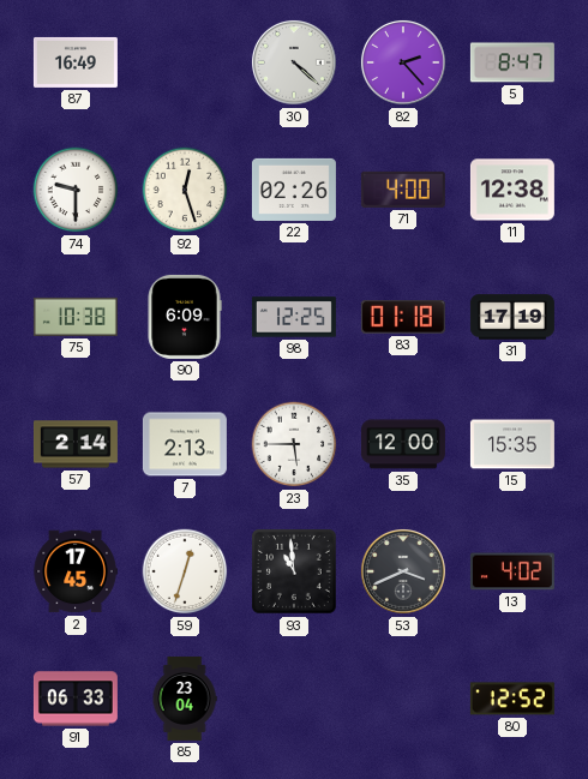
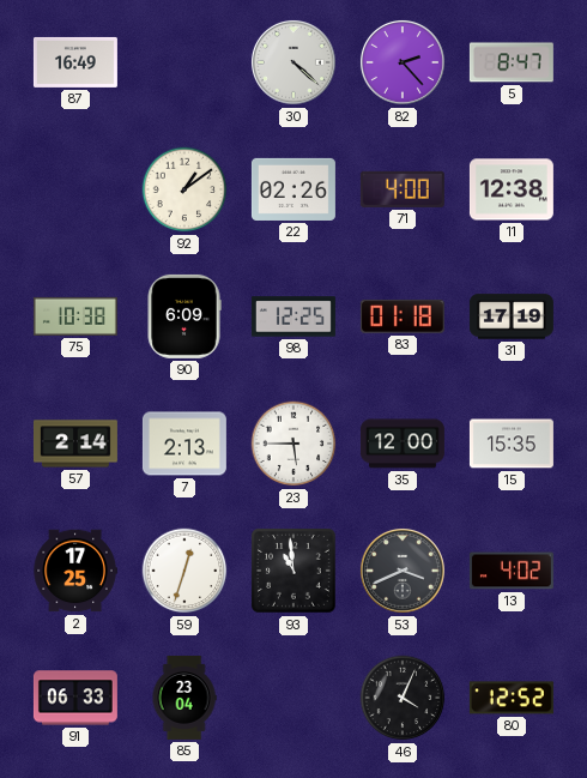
74: 9:30 -> none
92: 12:27 -> 1:09
2: 17:45 -> 17:25
46: none -> 4:04
